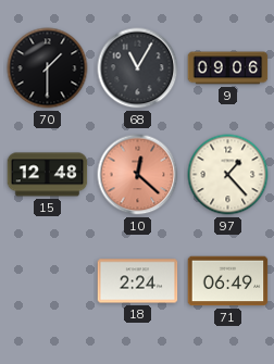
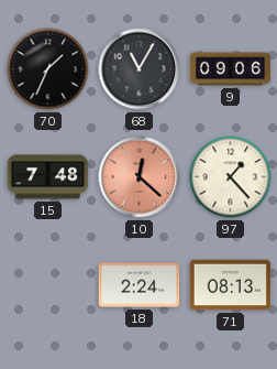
70: 1:30 -> 1:34
15: 12:48 -> 7:48
71: 06:49 -> 08:13
